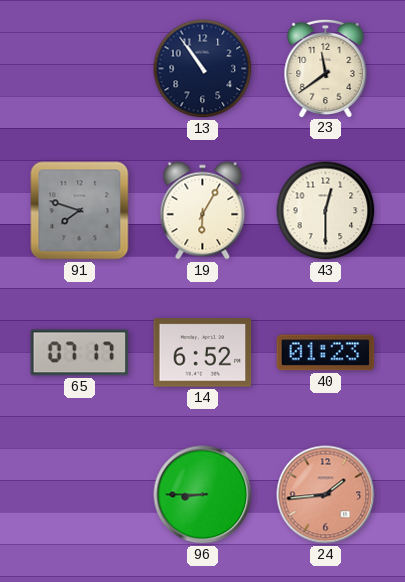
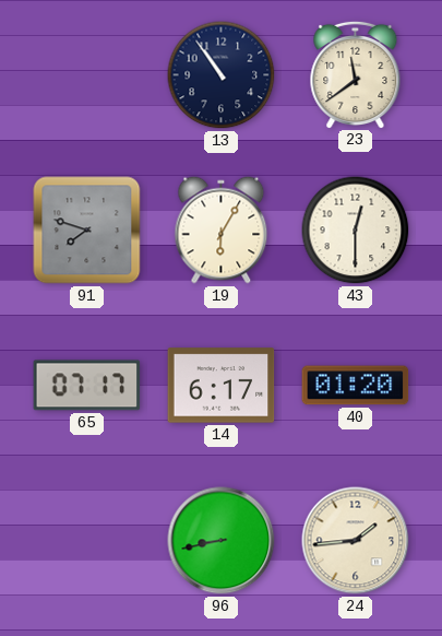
14: 6:52 -> 6:17
40: 01:23 -> 01:20
96: 8:45 -> 8:43
24 dial: salmon -> cream
